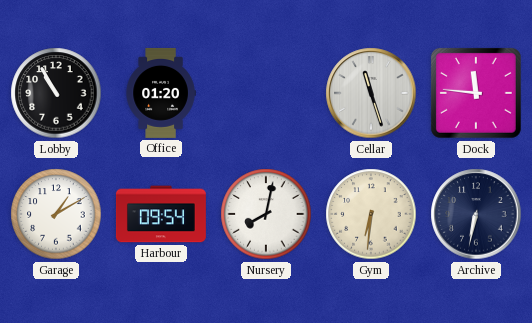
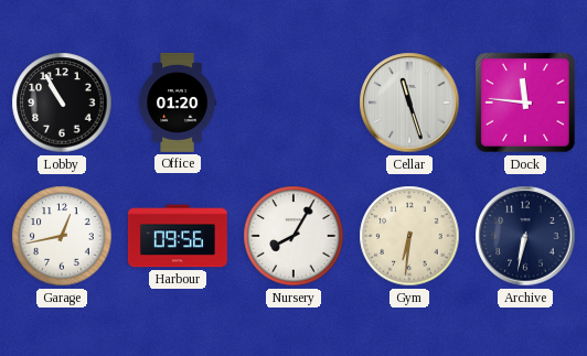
Garage: 1:10 -> 12:43
Harbour: 09:54 -> 09:56
Nursery: 8:02 -> 8:05
